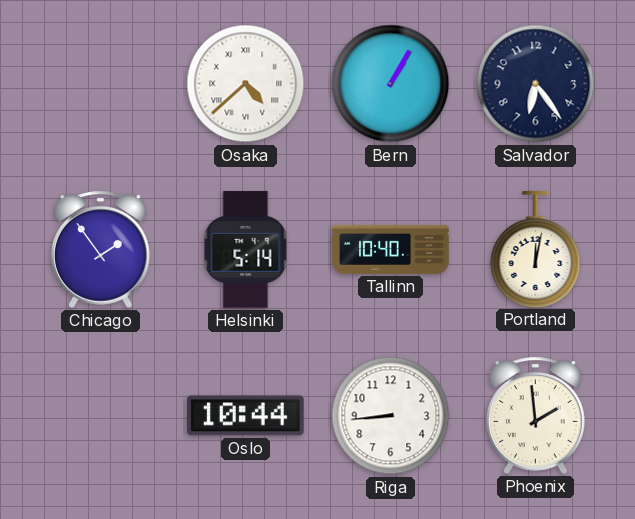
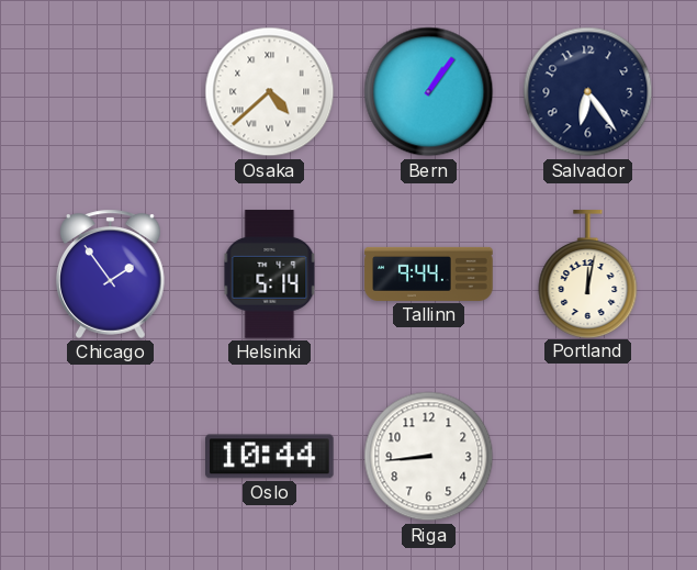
Bern: 1:05 -> 1:06
Tallinn: 10:40 -> 9:44
Phoenix: 1:59 -> none
